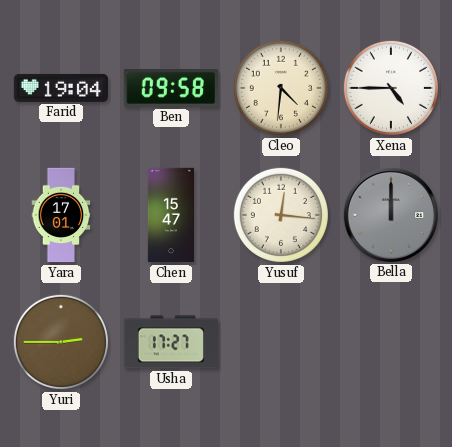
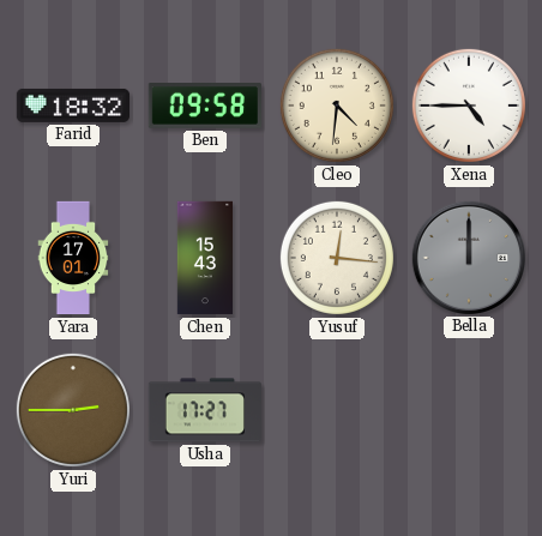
Farid: 19:04 -> 18:32
Chen: 15:47 -> 15:43
